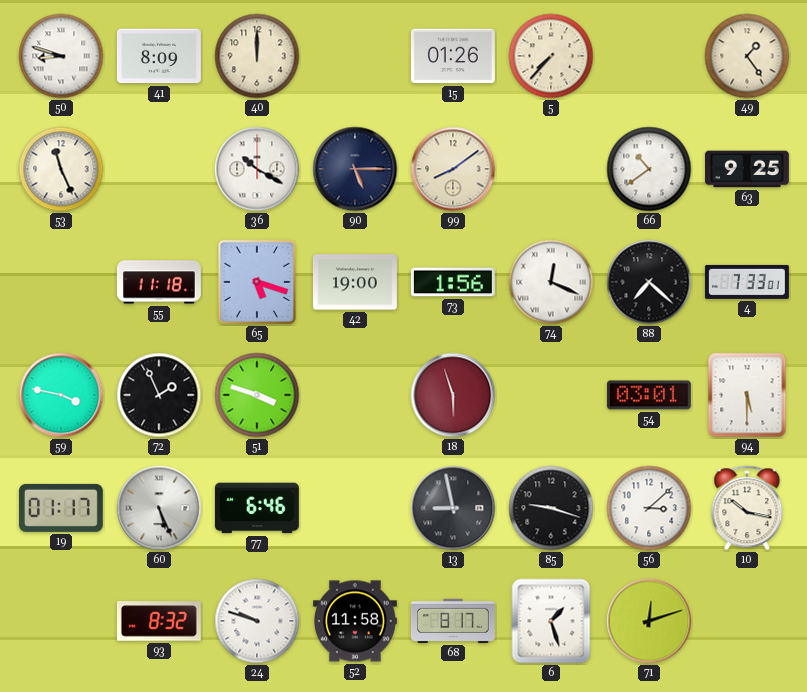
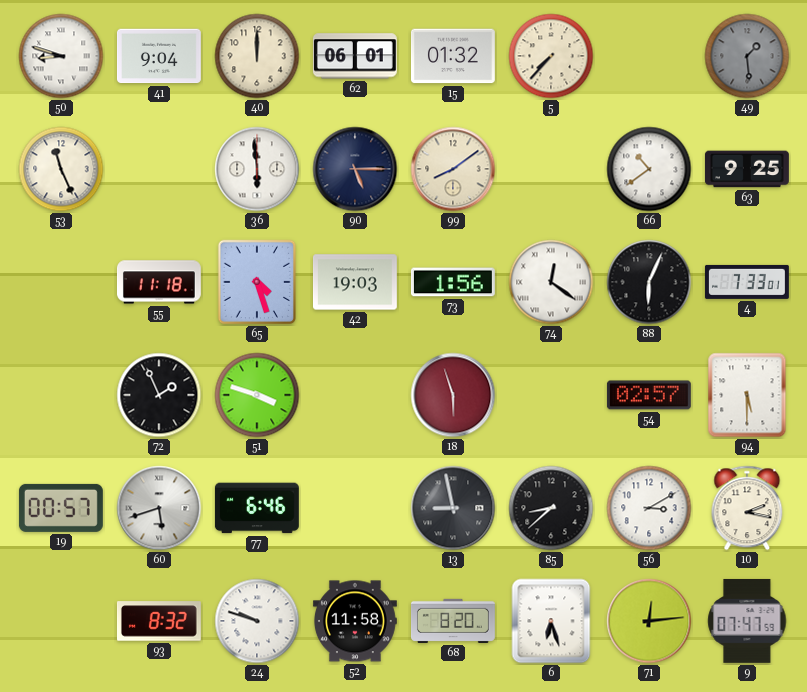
41: 8:09 -> 9:04
62: none -> 06:01
15: 01:26 -> 01:32
49: 1:24 -> 1:29
49 dial: cream -> grey
36: 10:20 -> 5:59
65: 5:18 -> 4:27
42: 19:00 -> 19:03
74: 12:19 -> 12:21
88: 7:22 -> 6:04
59: 3:47 -> none
54: 03:01 -> 02:57
19: 01:17 -> 00:57
60: 5:26 -> 5:42
85: 9:18 -> 8:38
56: 3:08 -> 3:10
10: 10:17 -> 2:17
68: 8:17 -> 8:20
6: 1:27 -> 6:27
71: 12:12 -> 12:14
9: none -> 07:47
